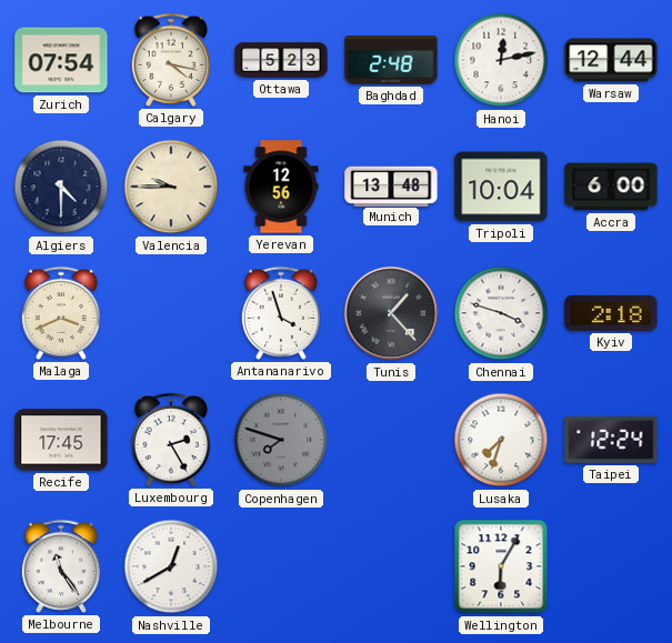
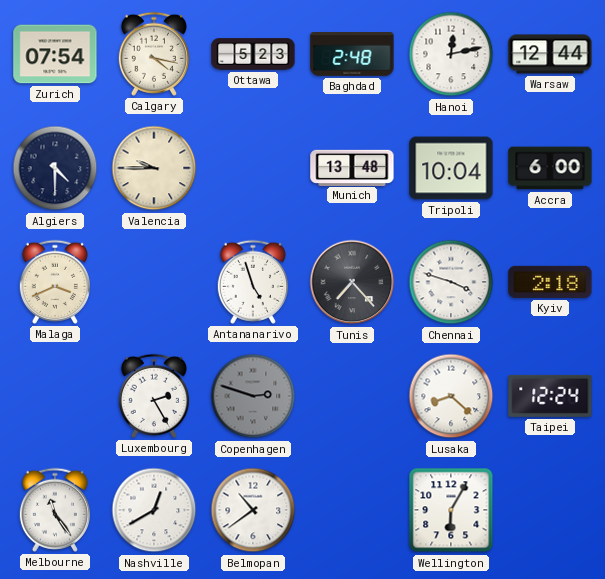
Yerevan: 12:56 -> none
Antananarivo: 3:57 -> 4:57
Tunis: 1:23 -> 7:23
Recife: 17:45 -> none
Copenhagen: 7:48 -> 2:48
Lusaka: 7:33 -> 8:22
Belmopan: none -> 10:39
